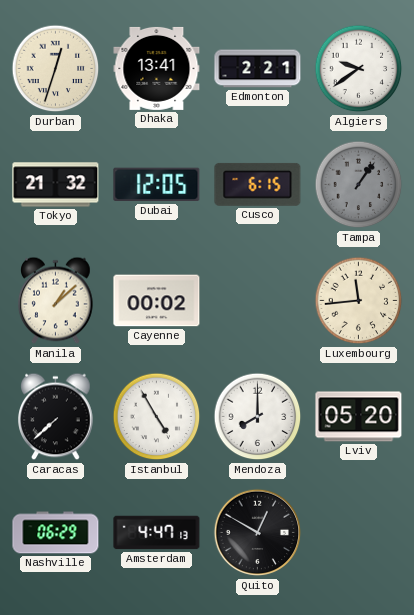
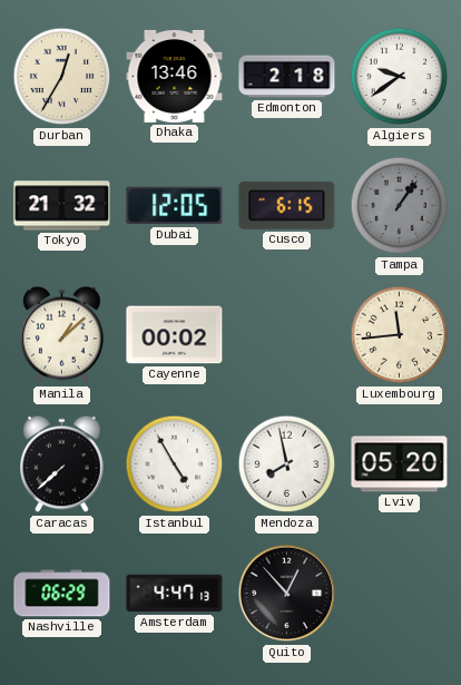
Durban: 12:33 -> 12:35
Dhaka: 13:41 -> 13:46
Edmonton: 2:21 -> 2:18
Mendoza: 8:00 -> 7:58
Quito: 12:50 -> 12:53
